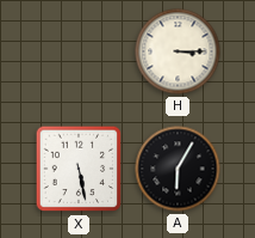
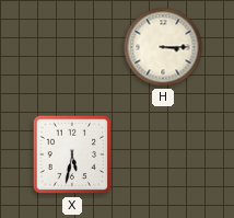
X: 5:28 -> 5:32
A: 6:05 -> none
